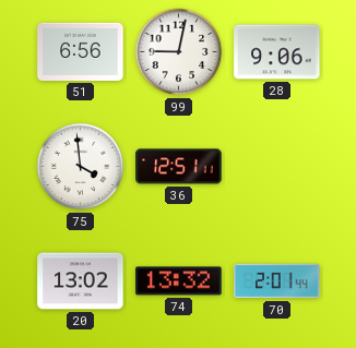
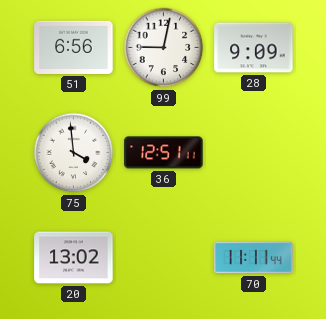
28: 9:06 -> 9:09
74: 13:32 -> none
70: 2:01 -> 11:11
